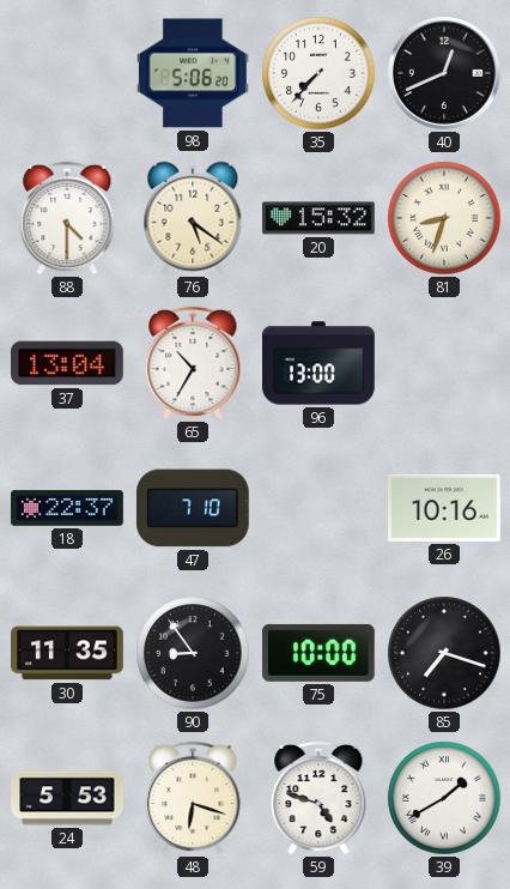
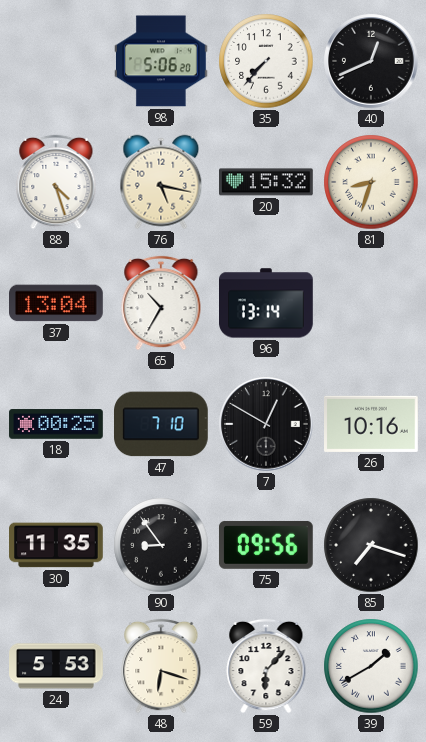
88: 4:30 -> 4:27
76: 5:21 -> 5:17
96: 13:00 -> 13:14
18: 22:37 -> 00:25
7: none -> 12:50
75: 10:00 -> 09:56
59: 4:48 -> 6:07
